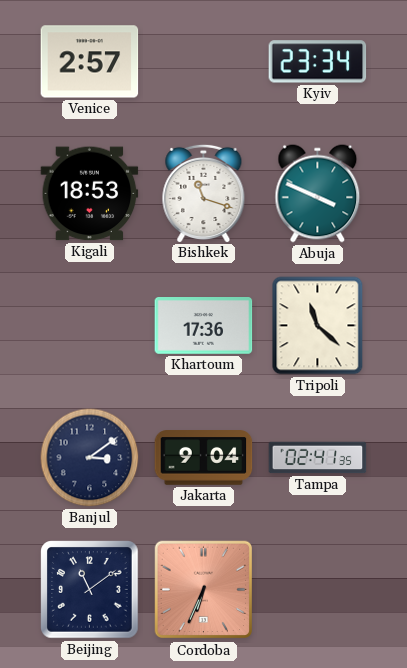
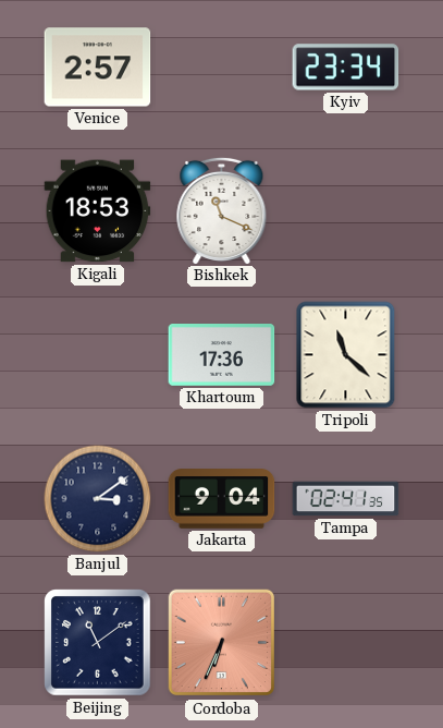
Bishkek: 11:18 -> 11:19
Abuja: 3:49 -> none
